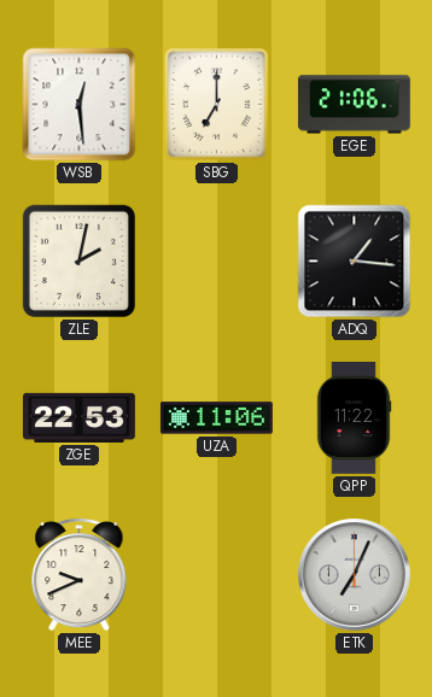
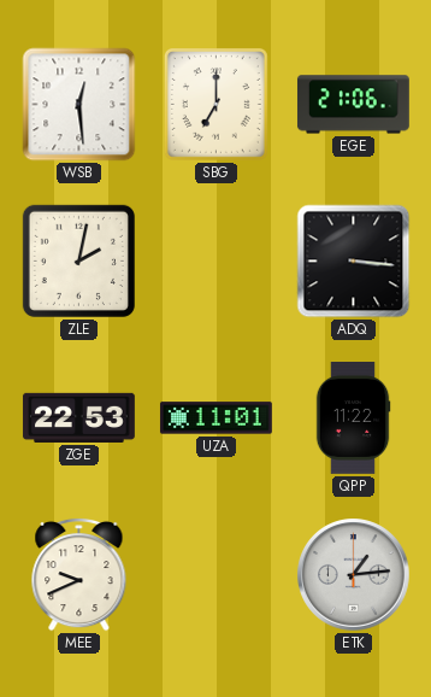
ADQ: 1:16 -> 3:16
UZA: 11:06 -> 11:01
ETK: 7:04 -> 1:14
